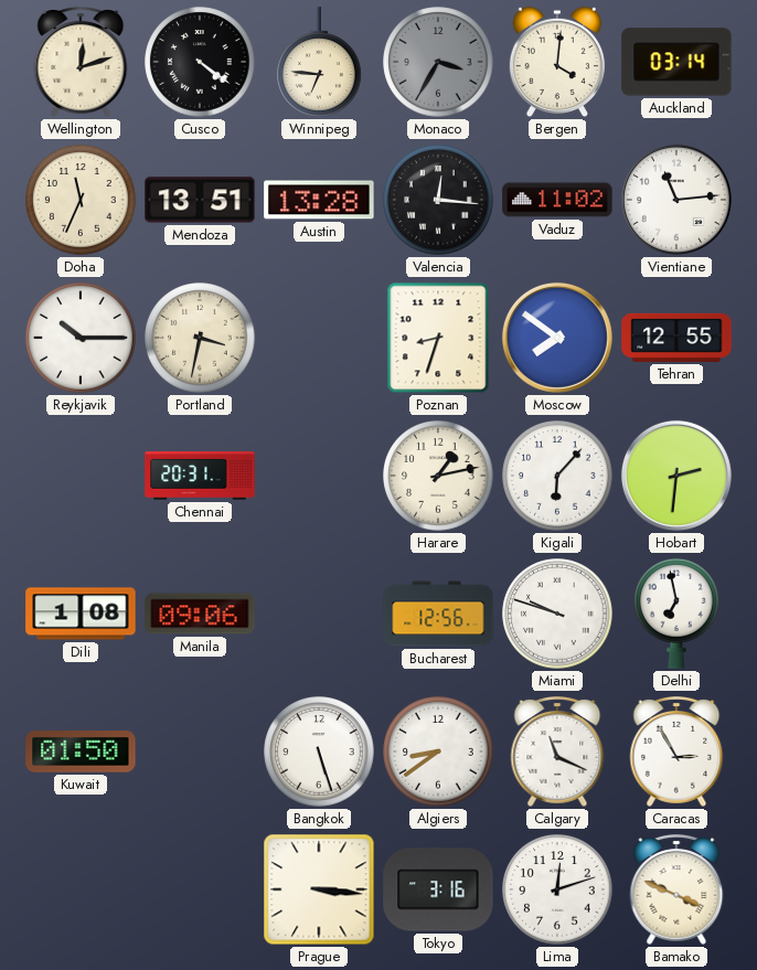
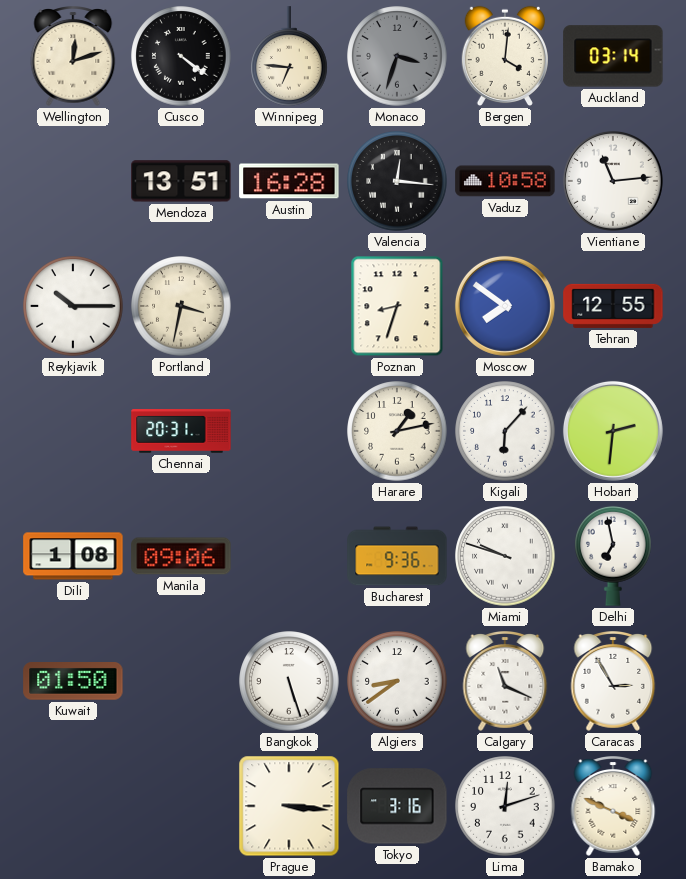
Monaco: 3:35 -> 3:33
Doha: 11:34 -> none
Austin: 13:28 -> 16:28
Vaduz: 11:02 -> 10:58
Bucharest: 12:56 -> 9:36
